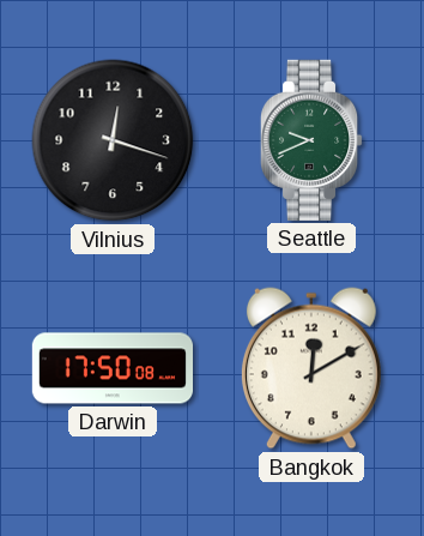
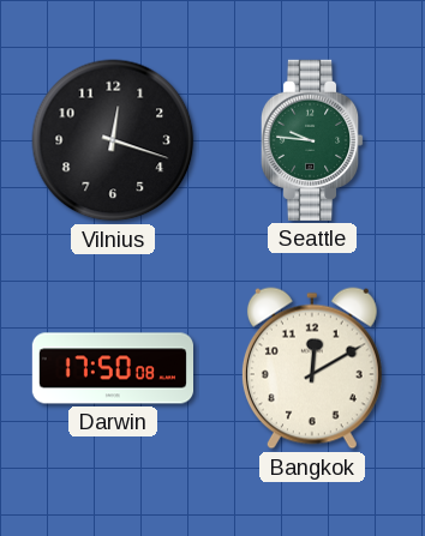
Seattle: 9:41 -> 9:46
